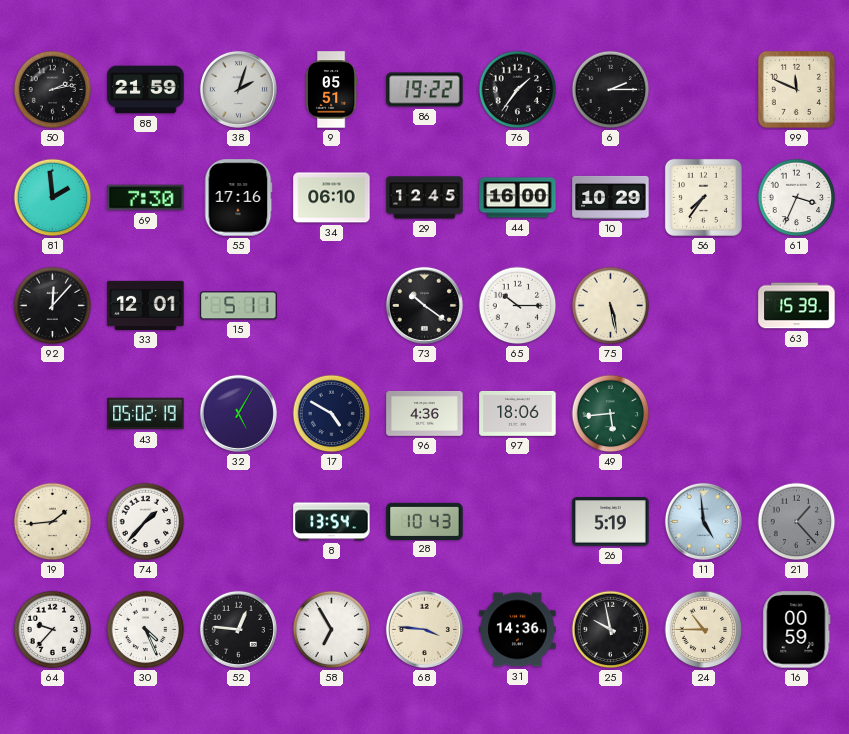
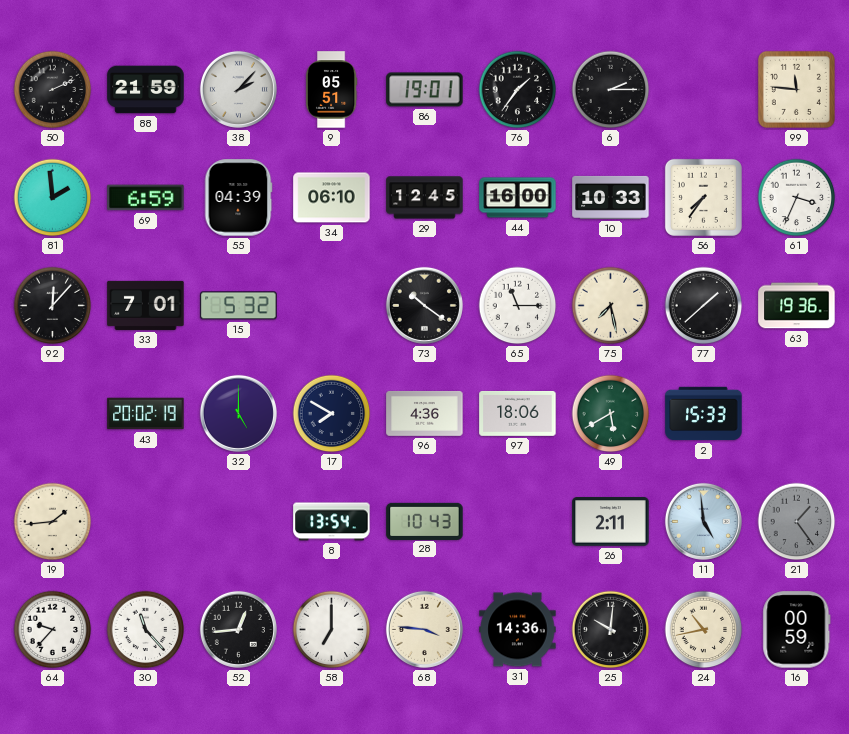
50: 2:13 -> 2:11
38: 2:03 -> 2:07
86: 19:22 -> 19:01
99: 11:49 -> 11:46
69: 7:30 -> 6:59
55: 17:16 -> 04:39
10: 10:29 -> 10:33
33: 12:01 -> 7:01
15: 5:11 -> 5:32
65: 10:15 -> 11:15
75: 5:28 -> 7:28
77: none -> 1:38
63: 15:39 -> 19:36
43: 05:02 -> 20:02
32: 5:05 -> 5:00
17: 4:50 -> 7:50
49: 5:44 -> 5:40
2: none -> 15:33
74: 1:37 -> none
26: 5:19 -> 2:11
21: 1:23 -> 1:24
30: 4:26 -> 11:23
52: 12:46 -> 12:44
58: 6:55 -> 7:00
25: 9:58 -> 10:01
24: 10:45 -> 10:43
